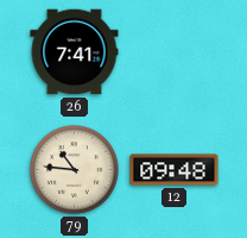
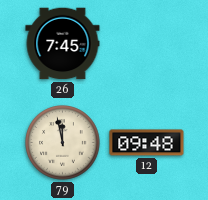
26: 7:41 -> 7:45
79: 10:46 -> 11:58
